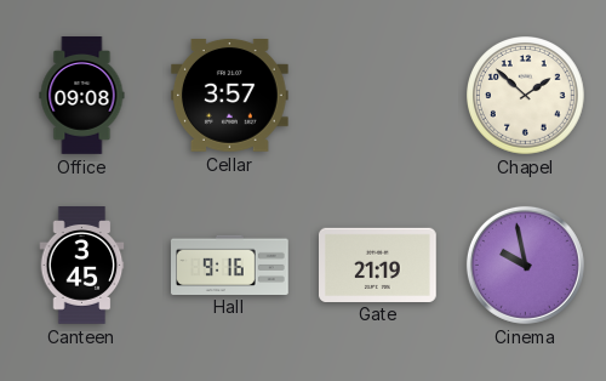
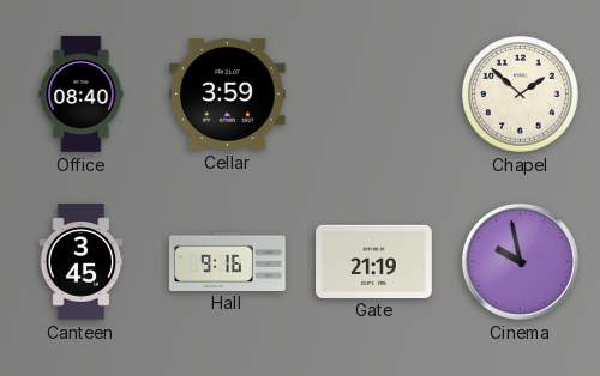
Office: 09:08 -> 08:40
Cellar: 3:57 -> 3:59
